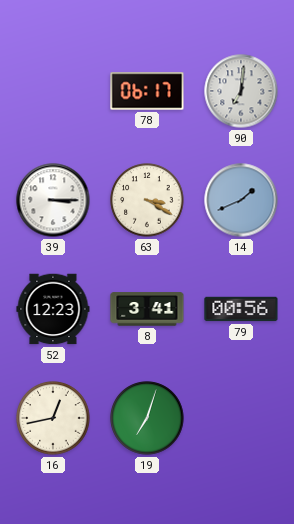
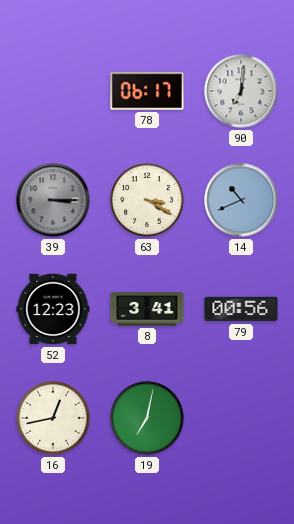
39 dial: white -> grey
14: 1:41 -> 10:41
19: 7:03 -> 7:02
